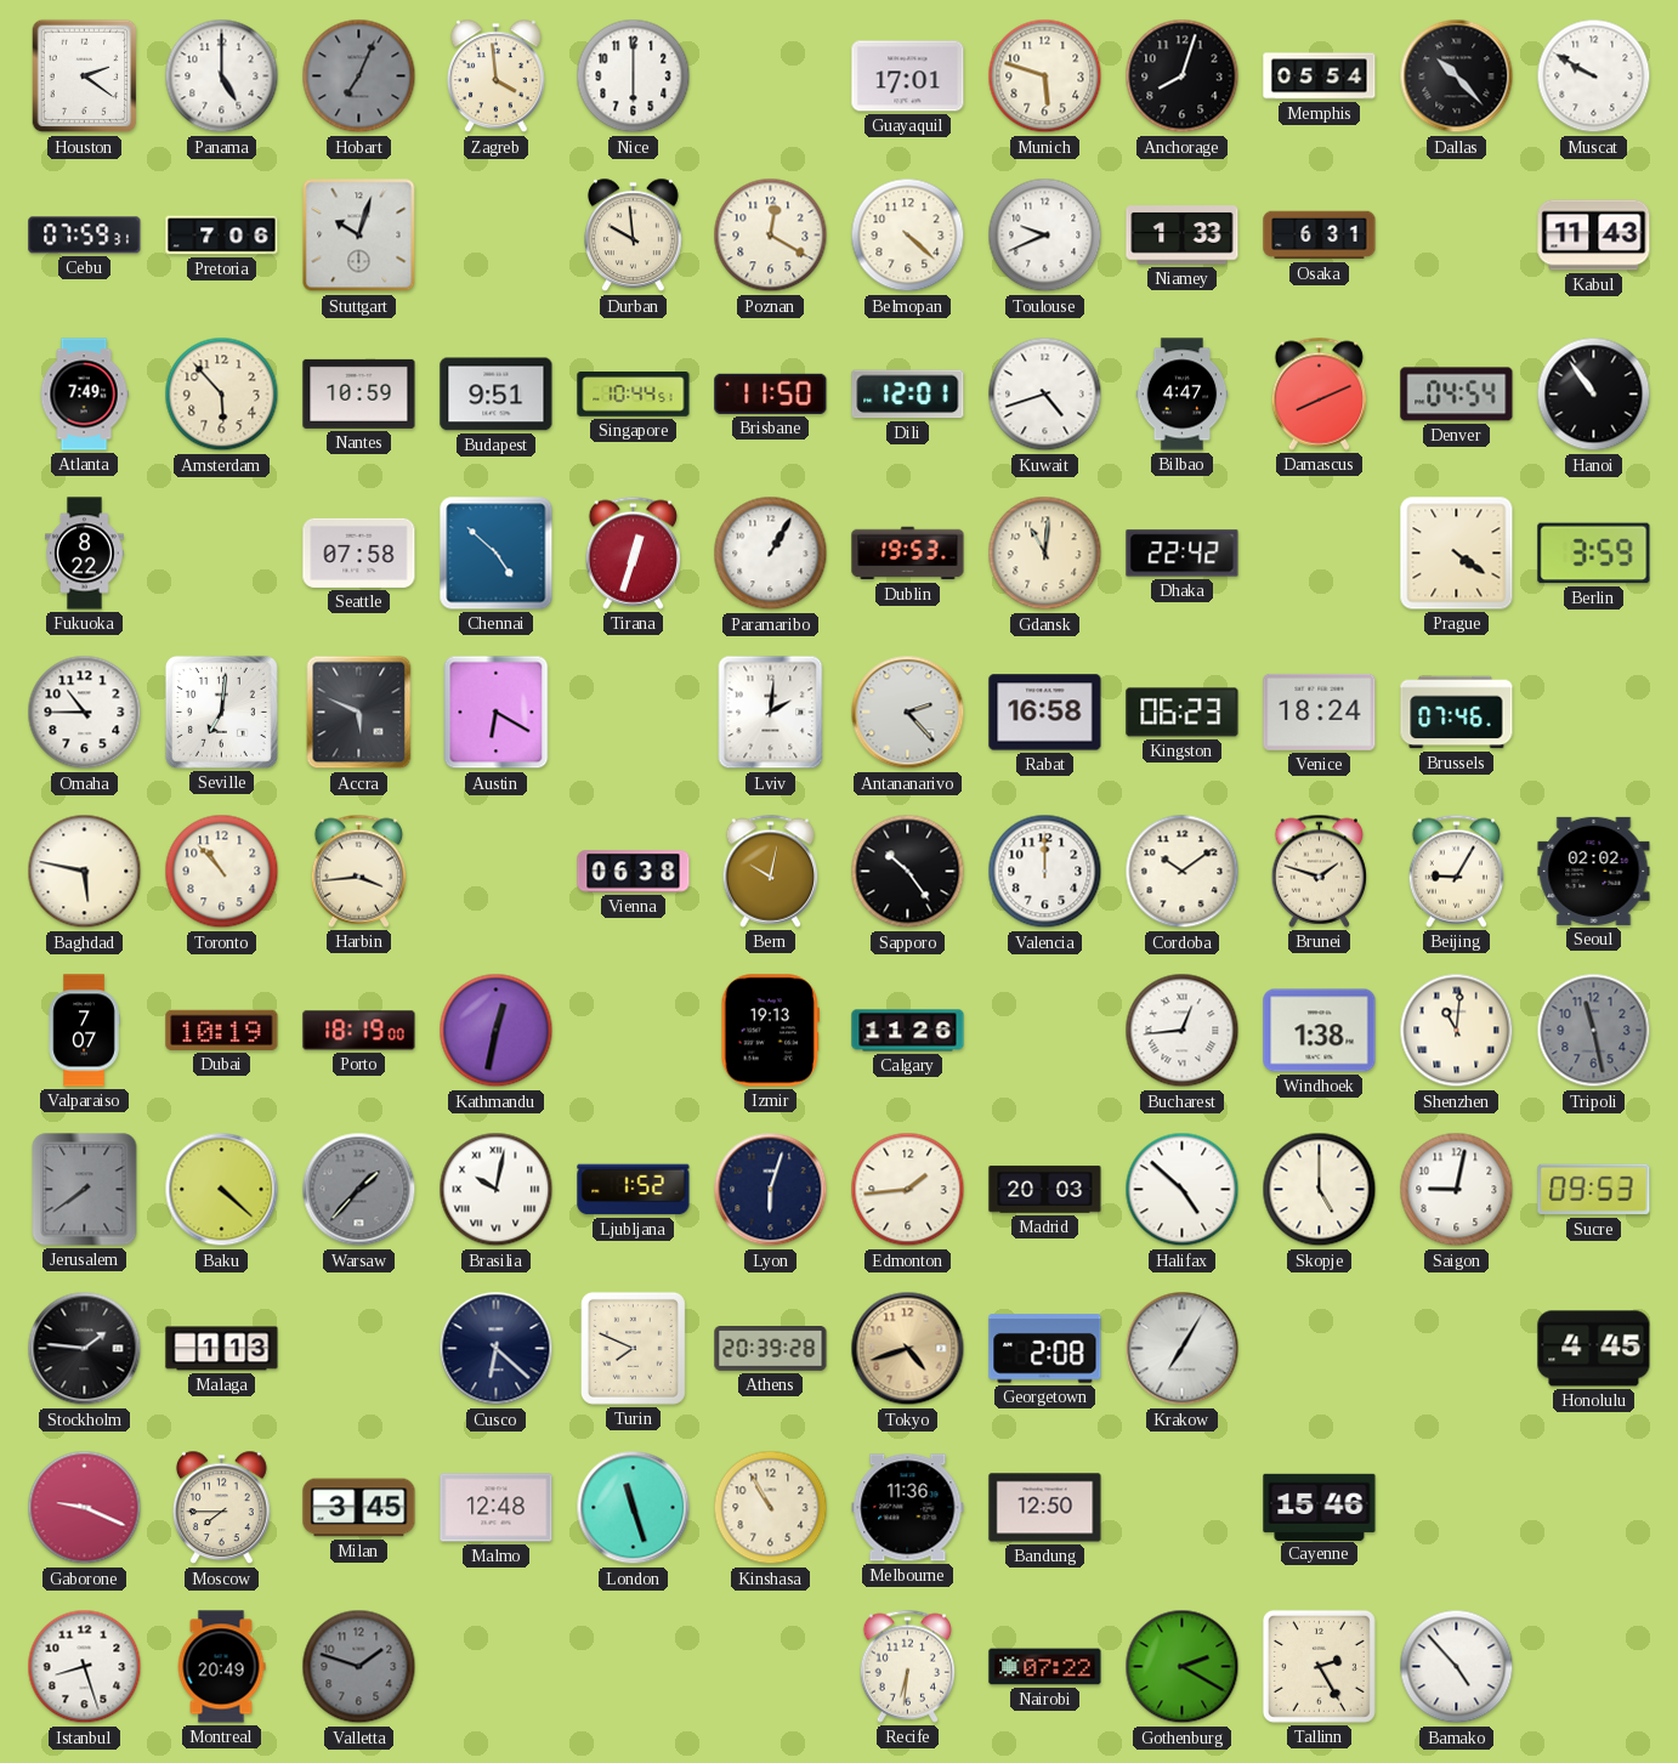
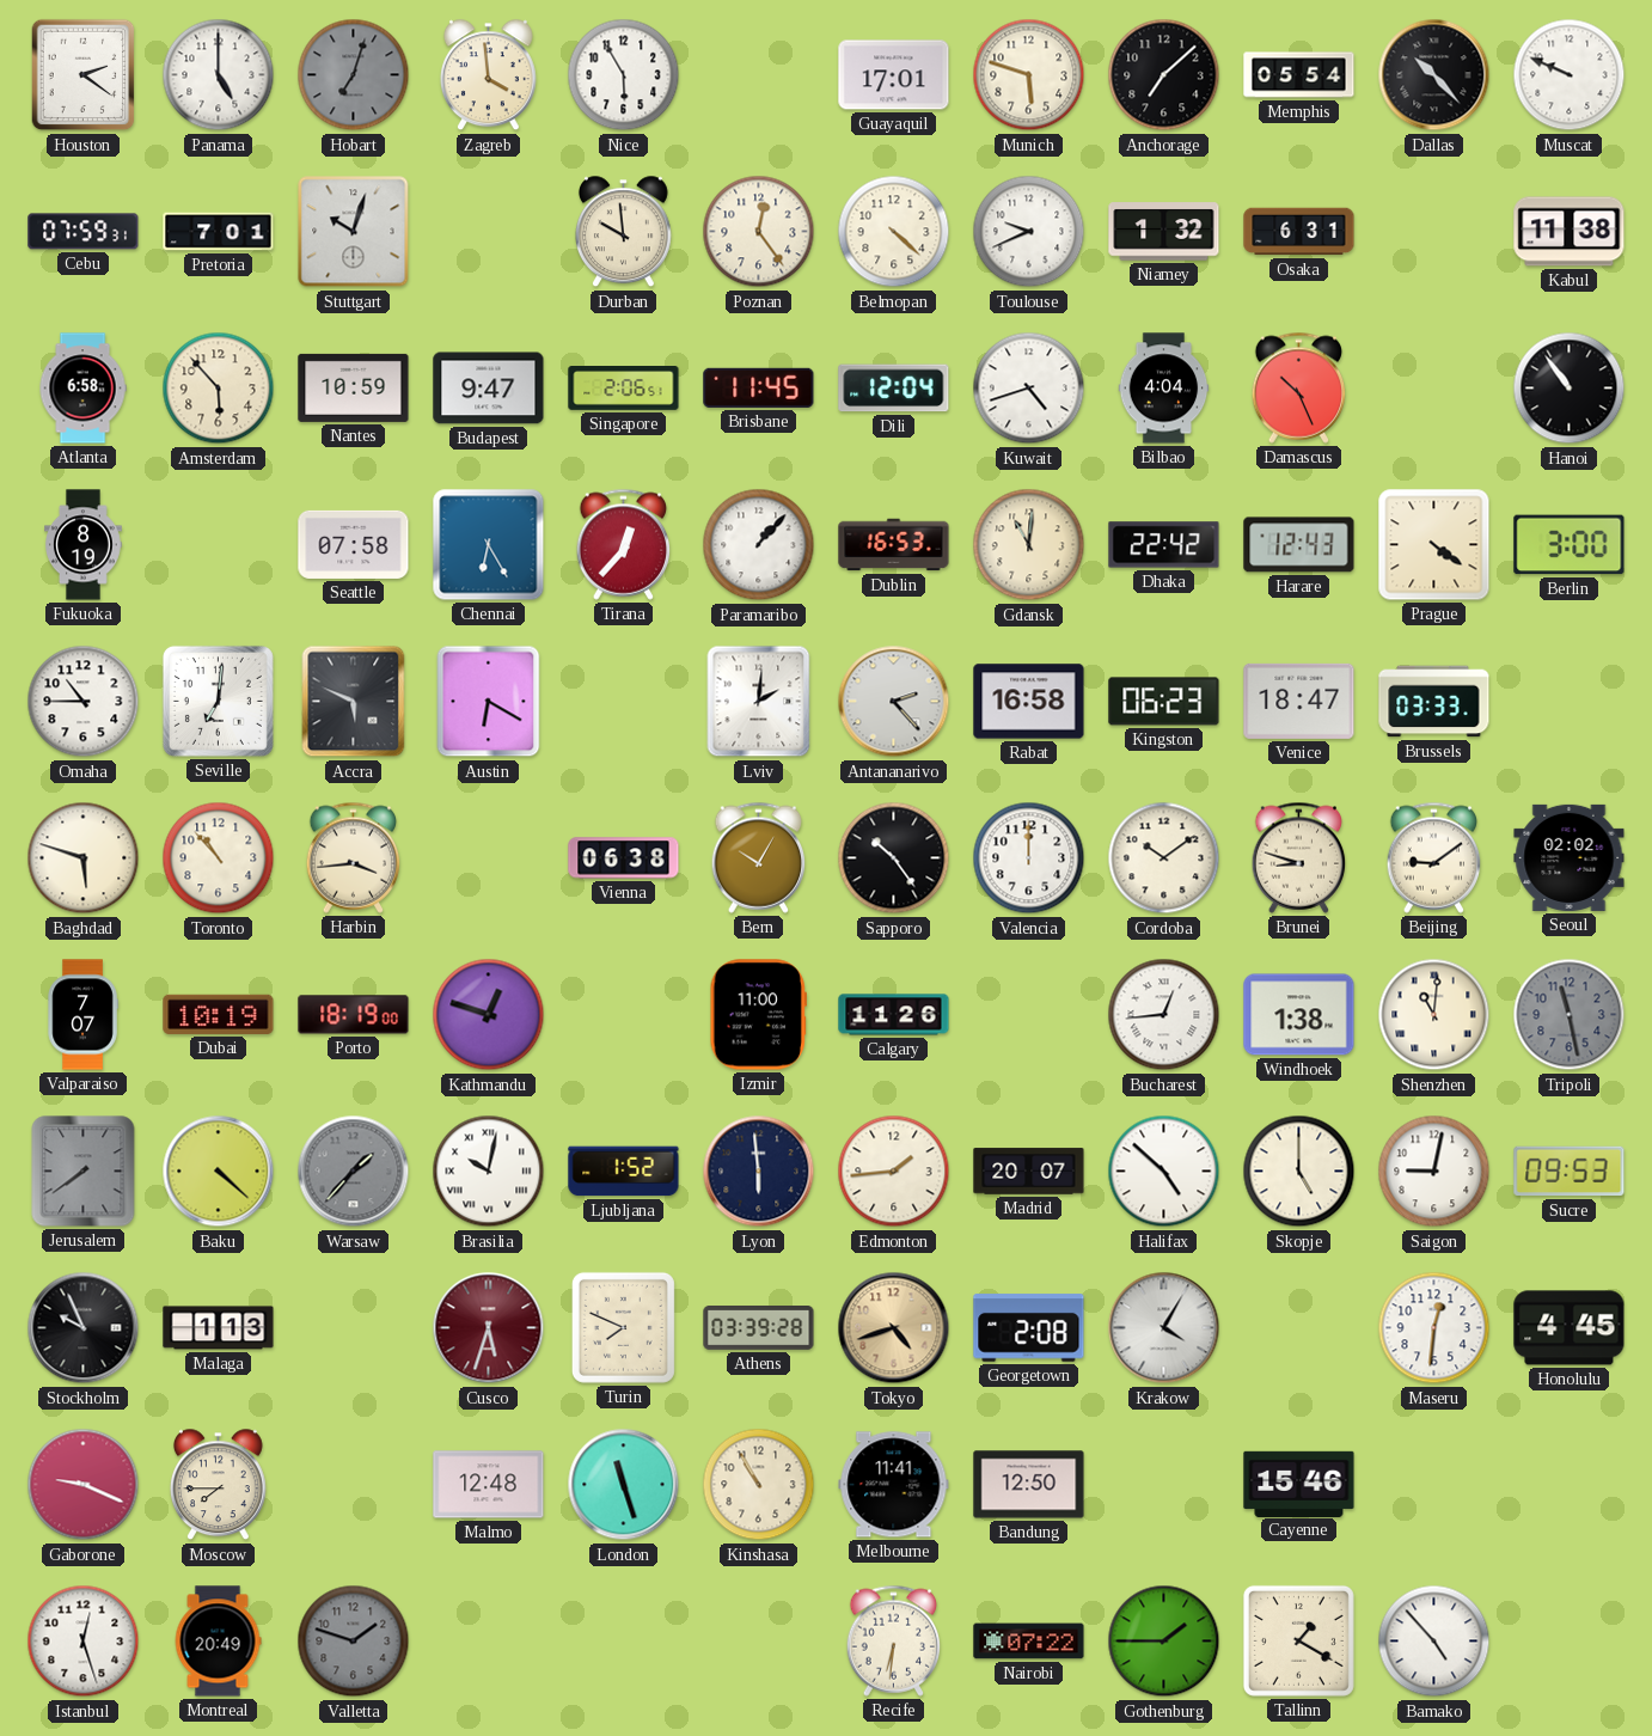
Hobart: 7:04 -> 7:03
Nice: 6:00 -> 5:55
Anchorage: 8:03 -> 7:08
Muscat: 9:50 -> 9:49
Pretoria: 7:06 -> 7:01
Poznan: 12:20 -> 12:24
Niamey: 1:33 -> 1:32
Kabul: 11:43 -> 11:38
Atlanta: 7:49 -> 6:58
Budapest: 9:51 -> 9:47
Singapore: 10:44 -> 2:06
Brisbane: 11:50 -> 11:45
Dili: 12:01 -> 12:04
Bilbao: 4:47 -> 4:04
Damascus: 8:11 -> 10:26
Denver: 04:54 -> none
Fukuoka: 8:22 -> 8:19
Chennai: 4:52 -> 6:25
Tirana: 12:33 -> 12:37
Paramaribo: 1:05 -> 1:07
Dublin: 19:53 -> 16:53
Harare: none -> 12:43
Berlin: 3:59 -> 3:00
Venice: 18:24 -> 18:47
Brussels: 07:46 -> 03:33
Baghdad: 5:47 -> 5:48
Bern: 10:02 -> 10:05
Brunei: 1:48 -> 8:48
Beijing: 9:05 -> 9:09
Kathmandu: 12:32 -> 12:48
Izmir: 19:13 -> 11:00
Lyon: 6:03 -> 5:59
Madrid: 20:03 -> 20:07
Stockholm: 1:46 -> 9:56
Cusco: 6:22 -> 5:33
Cusco dial: navy -> burgundy
Athens: 20:39 -> 03:39
Krakow: 7:05 -> 4:05
Maseru: none -> 12:31
Milan: 3:45 -> none
Melbourne: 11:36 -> 11:41
Istanbul: 8:27 -> 12:27
Gothenburg: 2:20 -> 1:45
Tallinn: 2:25 -> 1:20
